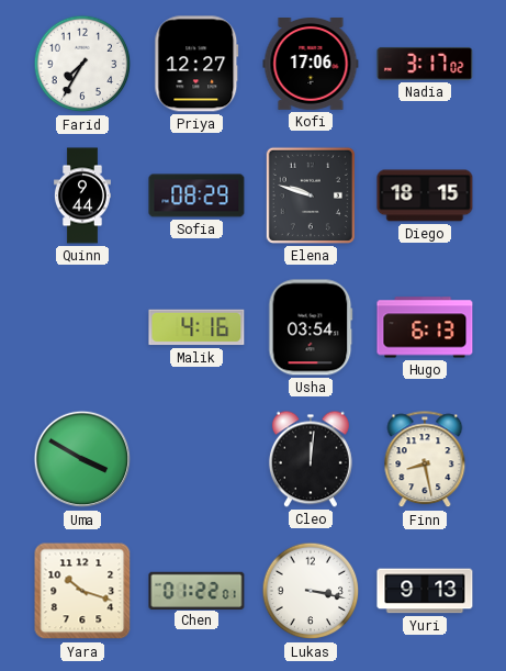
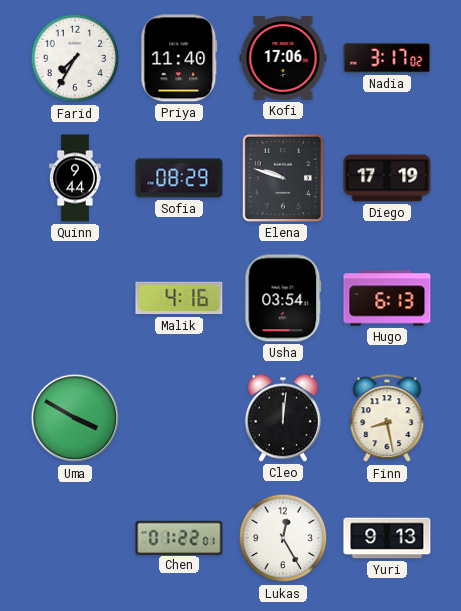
Priya: 12:27 -> 11:40
Diego: 18:15 -> 17:19
Yara: 10:18 -> none
Lukas: 3:17 -> 12:25
